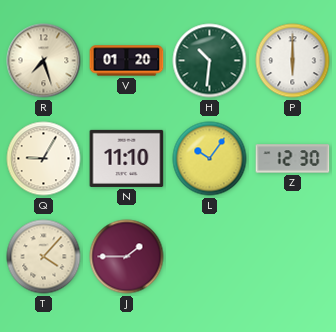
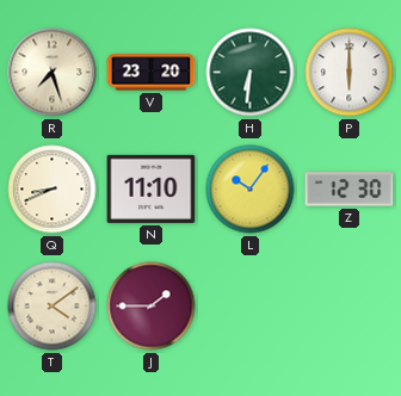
V: 01:20 -> 23:20
H: 10:31 -> 6:31
Q: 9:05 -> 8:41
T: 4:07 -> 4:09
